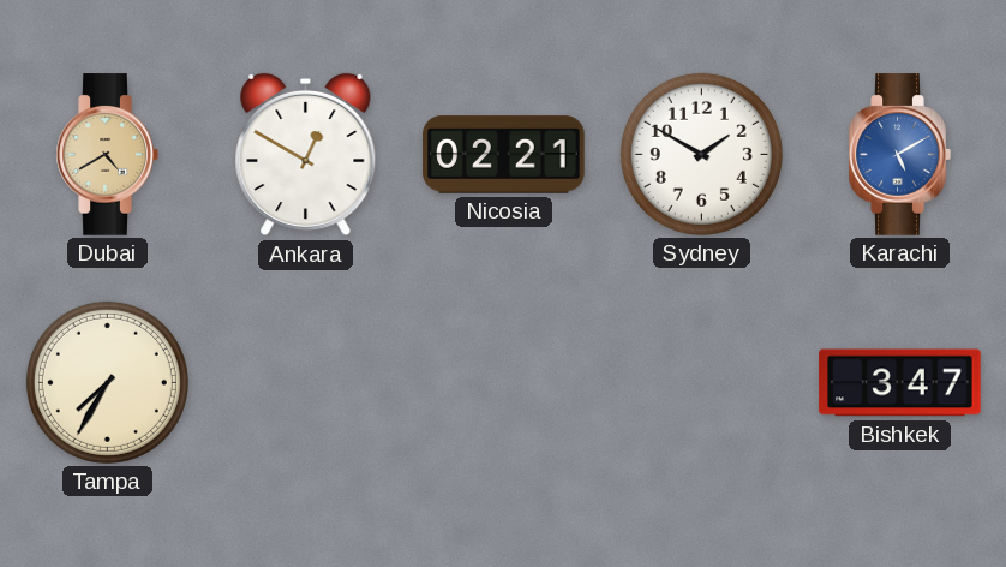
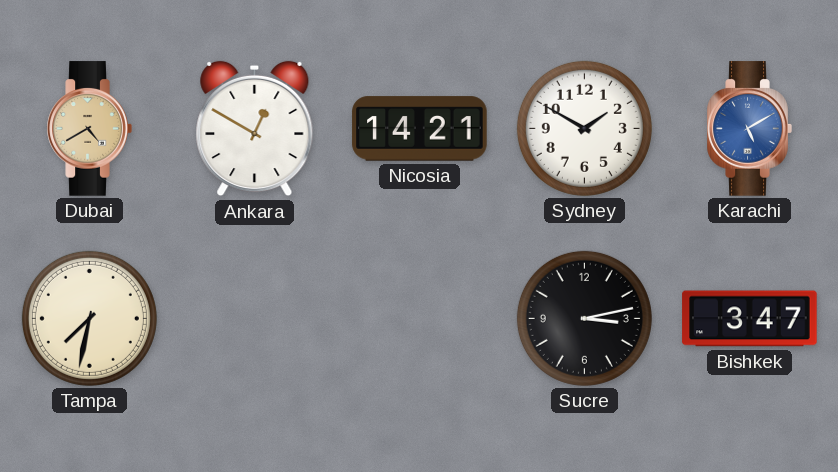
Nicosia: 02:21 -> 14:21
Tampa: 7:35 -> 7:32
Sucre: none -> 3:13
